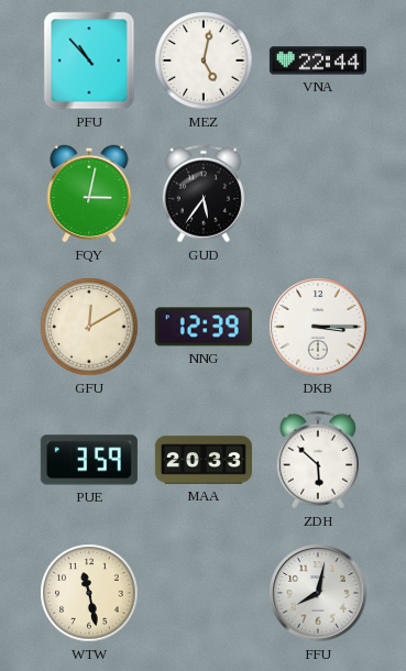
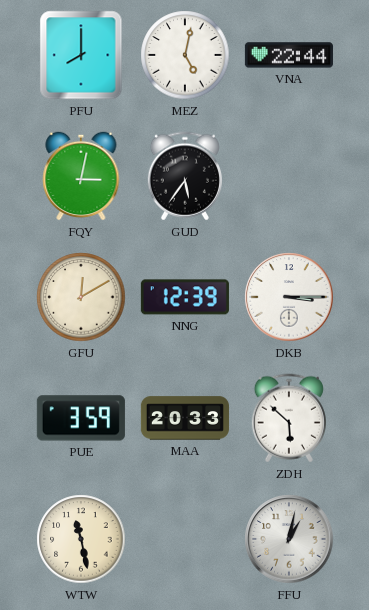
PFU: 10:53 -> 8:00
FFU: 8:02 -> 1:02
